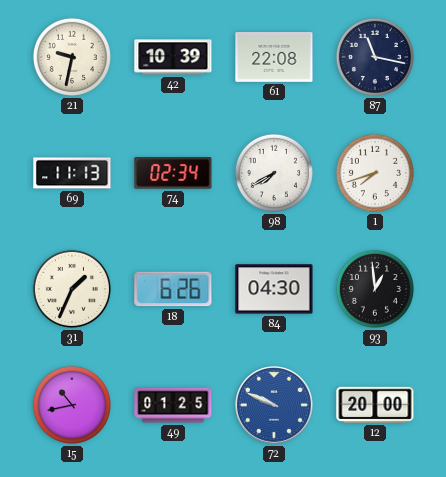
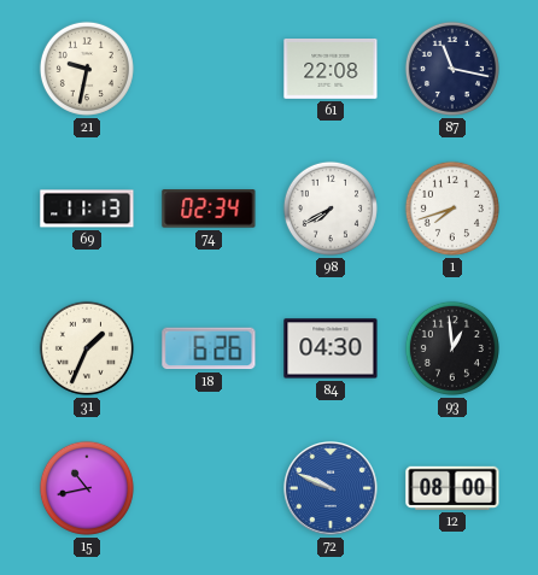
42: 10:39 -> none
49: 01:25 -> none
12: 20:00 -> 08:00
